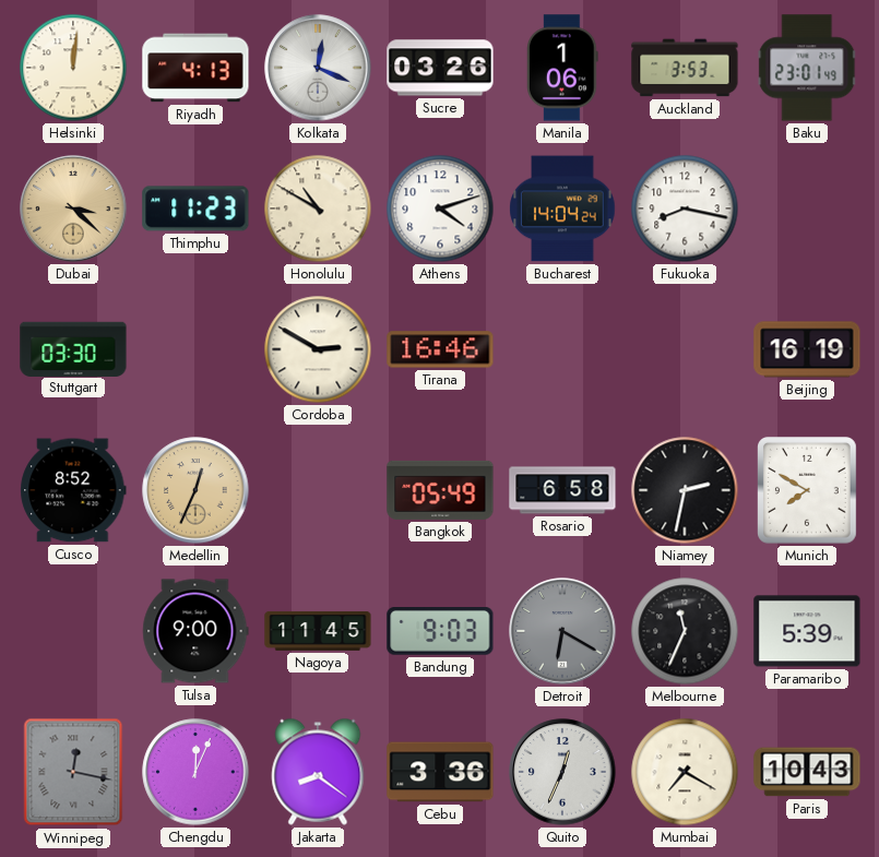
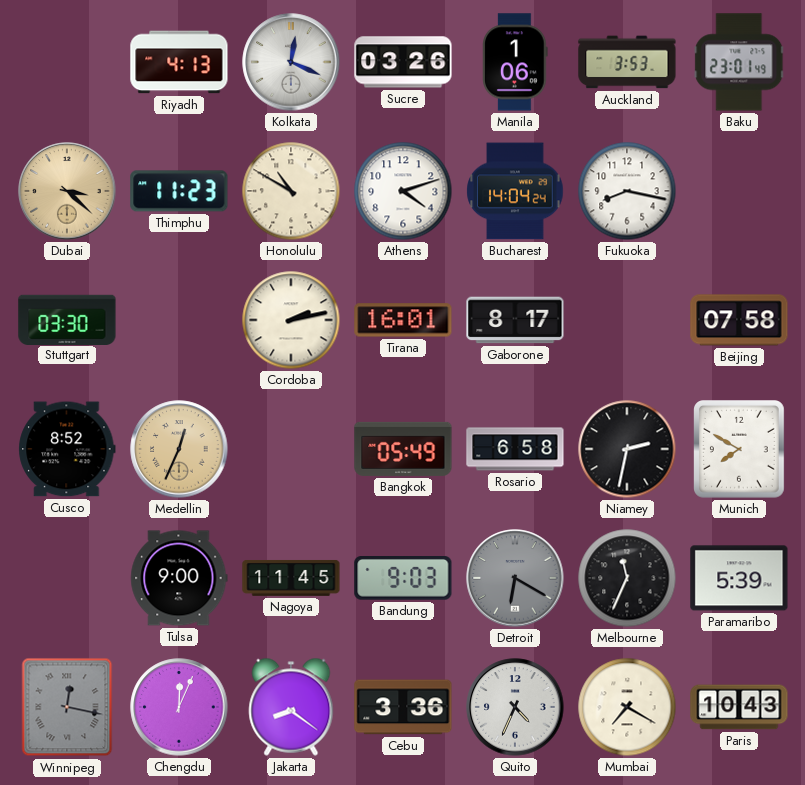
Helsinki: 12:01 -> none
Cordoba: 2:50 -> 2:13
Tirana: 16:46 -> 16:01
Gaborone: none -> 8:17
Beijing: 16:19 -> 07:58
Quito: 12:34 -> 4:34
